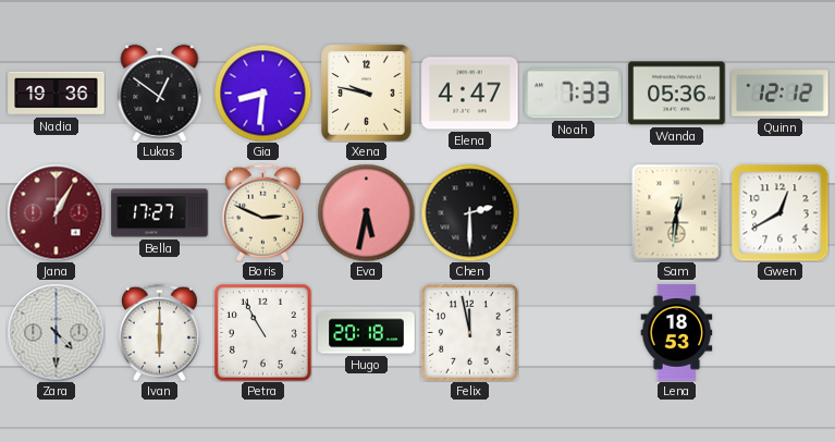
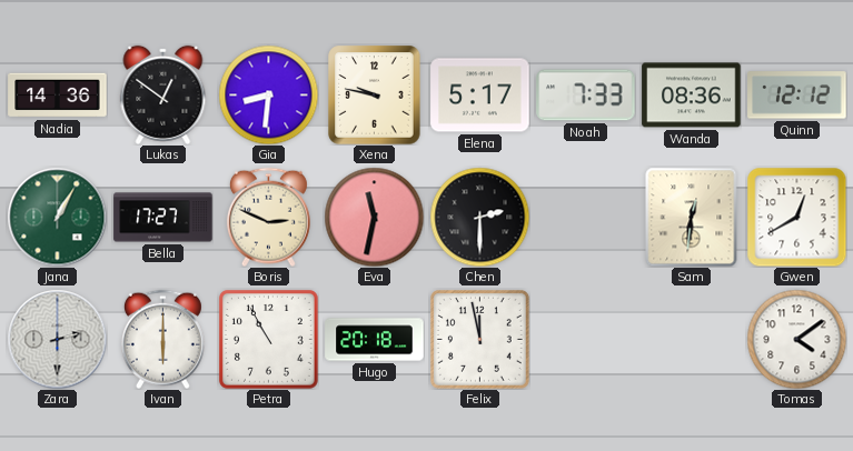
Nadia: 19:36 -> 14:36
Elena: 4:47 -> 5:17
Wanda: 05:36 -> 08:36
Jana dial: burgundy -> green
Eva: 5:32 -> 11:32
Zara: 4:30 -> 2:30
Lena: 18:53 -> none
Tomas: none -> 4:09
